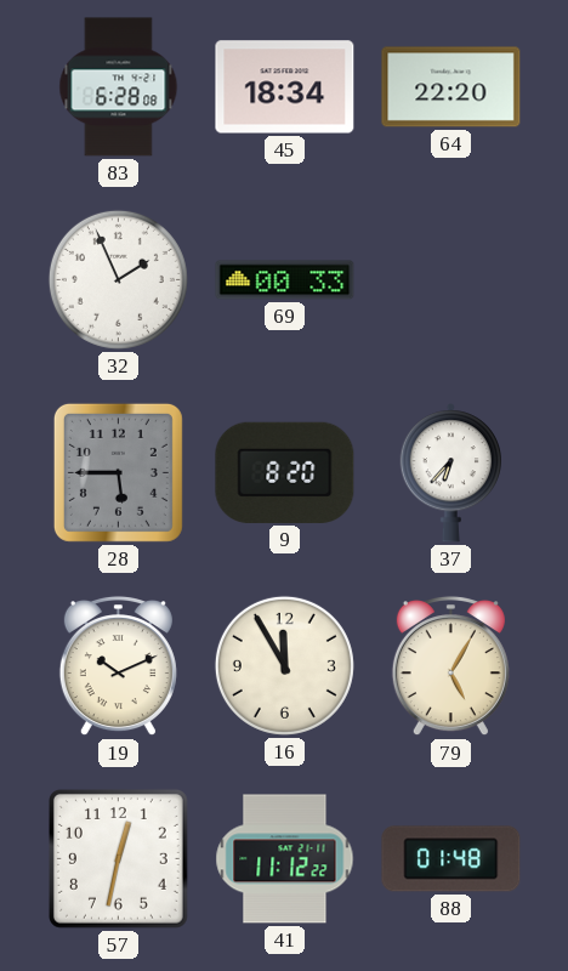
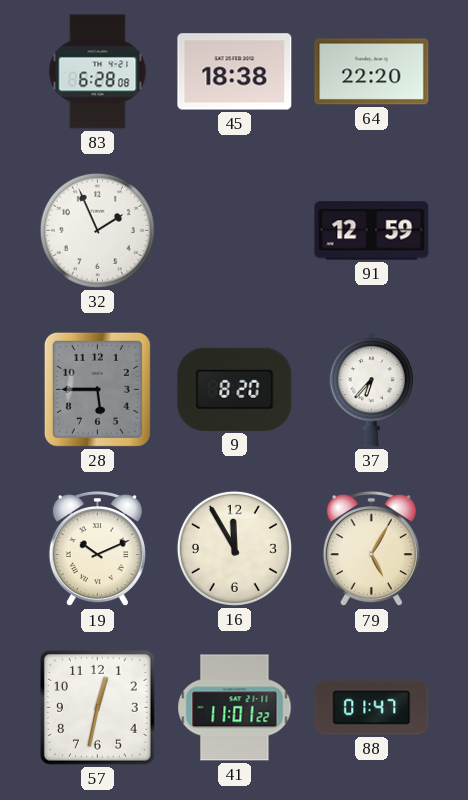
45: 18:34 -> 18:38
69: 00:33 -> none
91: none -> 12:59
41: 11:12 -> 11:01
88: 01:48 -> 01:47
